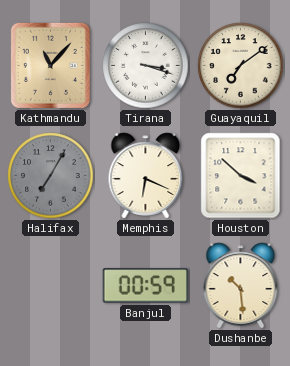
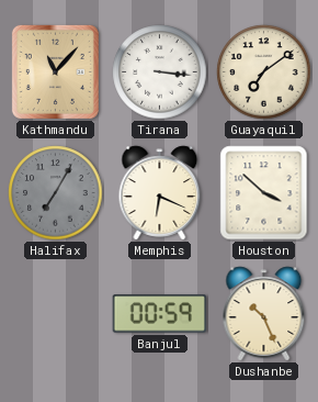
Tirana: 3:18 -> 3:16
Dushanbe: 10:29 -> 10:26
